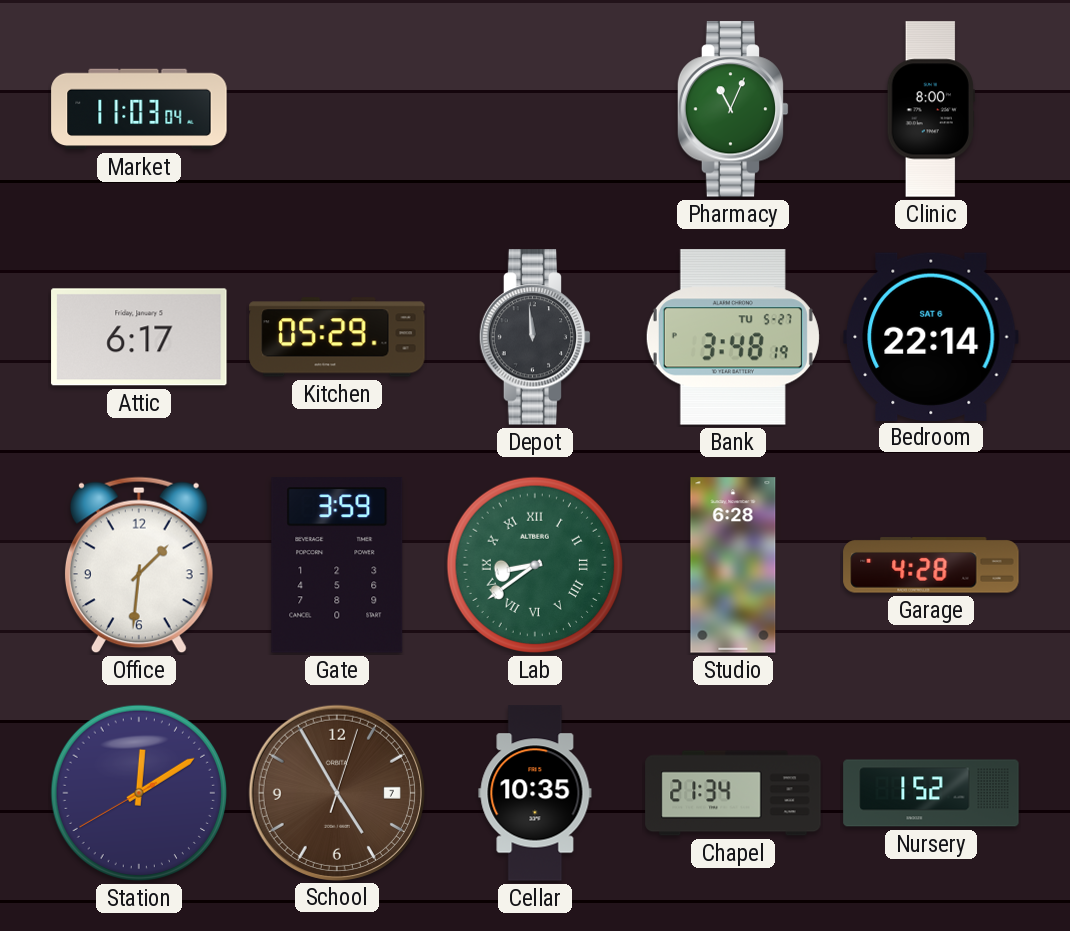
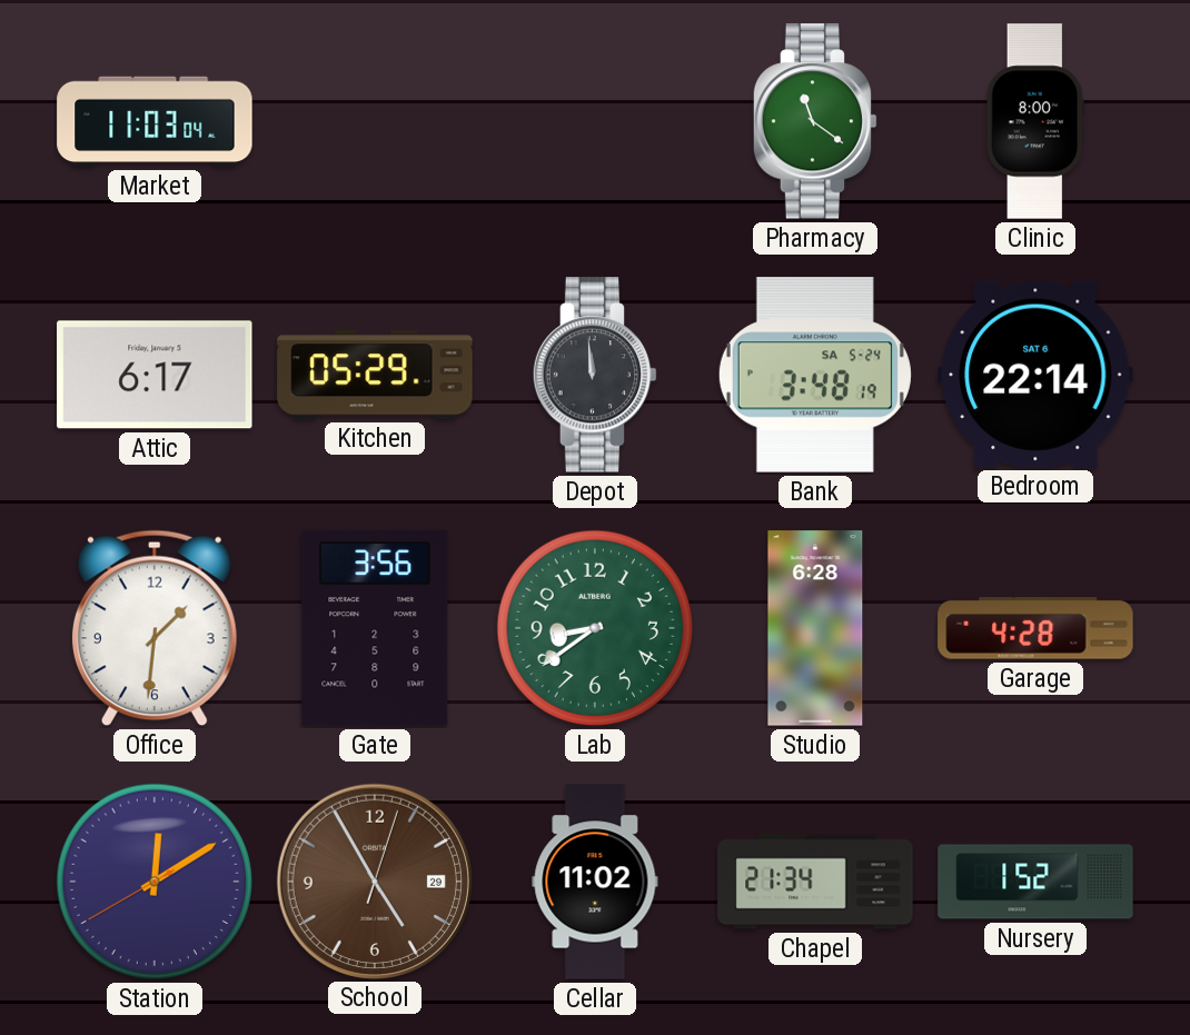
Pharmacy: 11:04 -> 11:21
Bank date: TU 5-27 -> SA 5-24
Gate: 3:59 -> 3:56
Lab numerals: Roman -> Arabic
School date: 7 -> 29
Cellar: 10:35 -> 11:02
